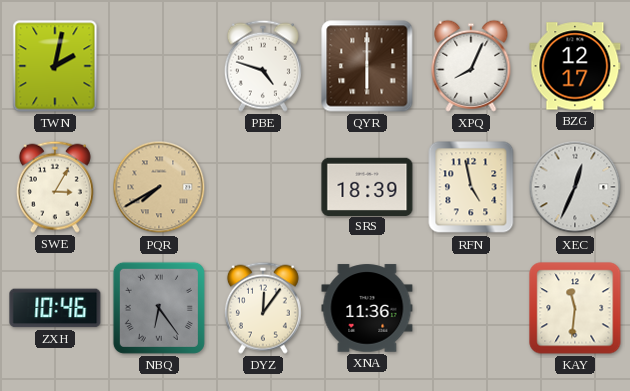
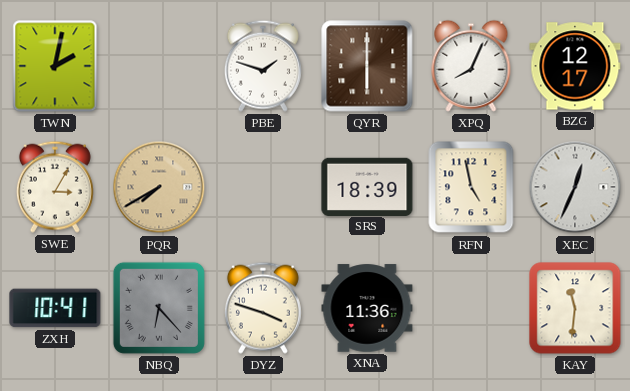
PBE: 4:48 -> 1:48
ZXH: 10:46 -> 10:41
NBQ: 6:24 -> 6:23
DYZ: 12:06 -> 3:48
